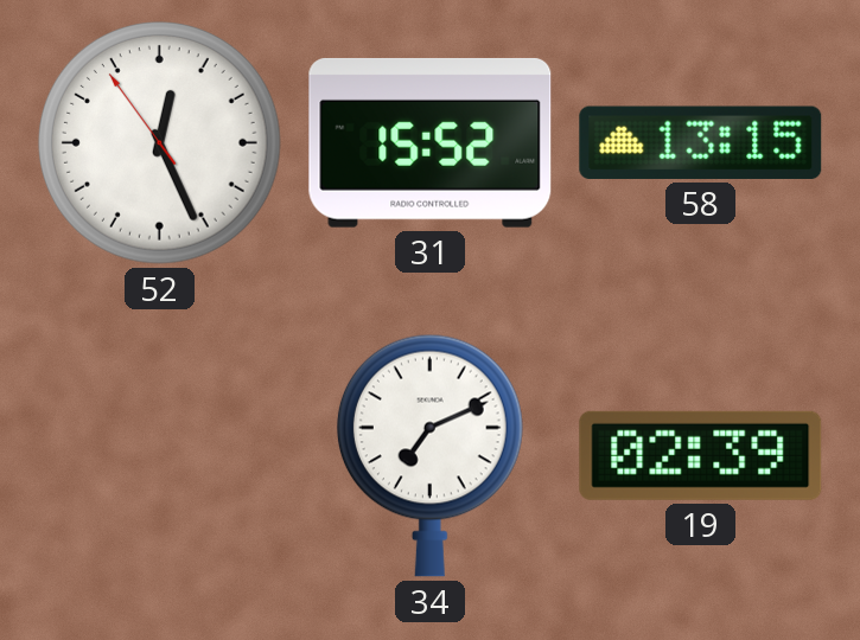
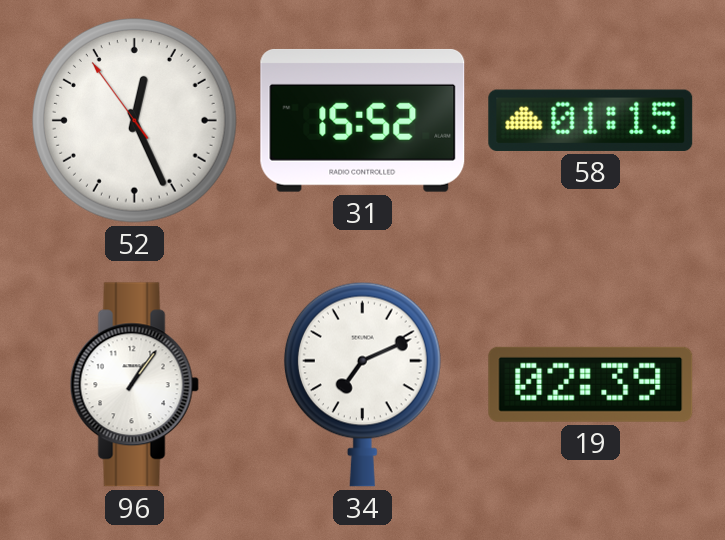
58: 13:15 -> 01:15
96: none -> 1:06
